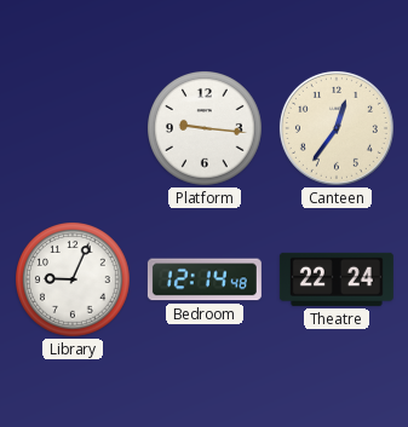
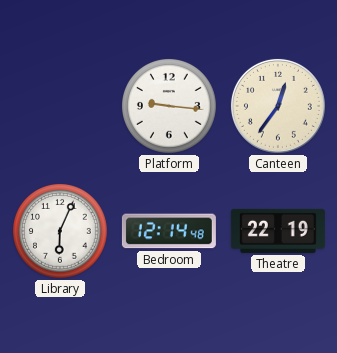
Library: 9:04 -> 6:04
Theatre: 22:24 -> 22:19
